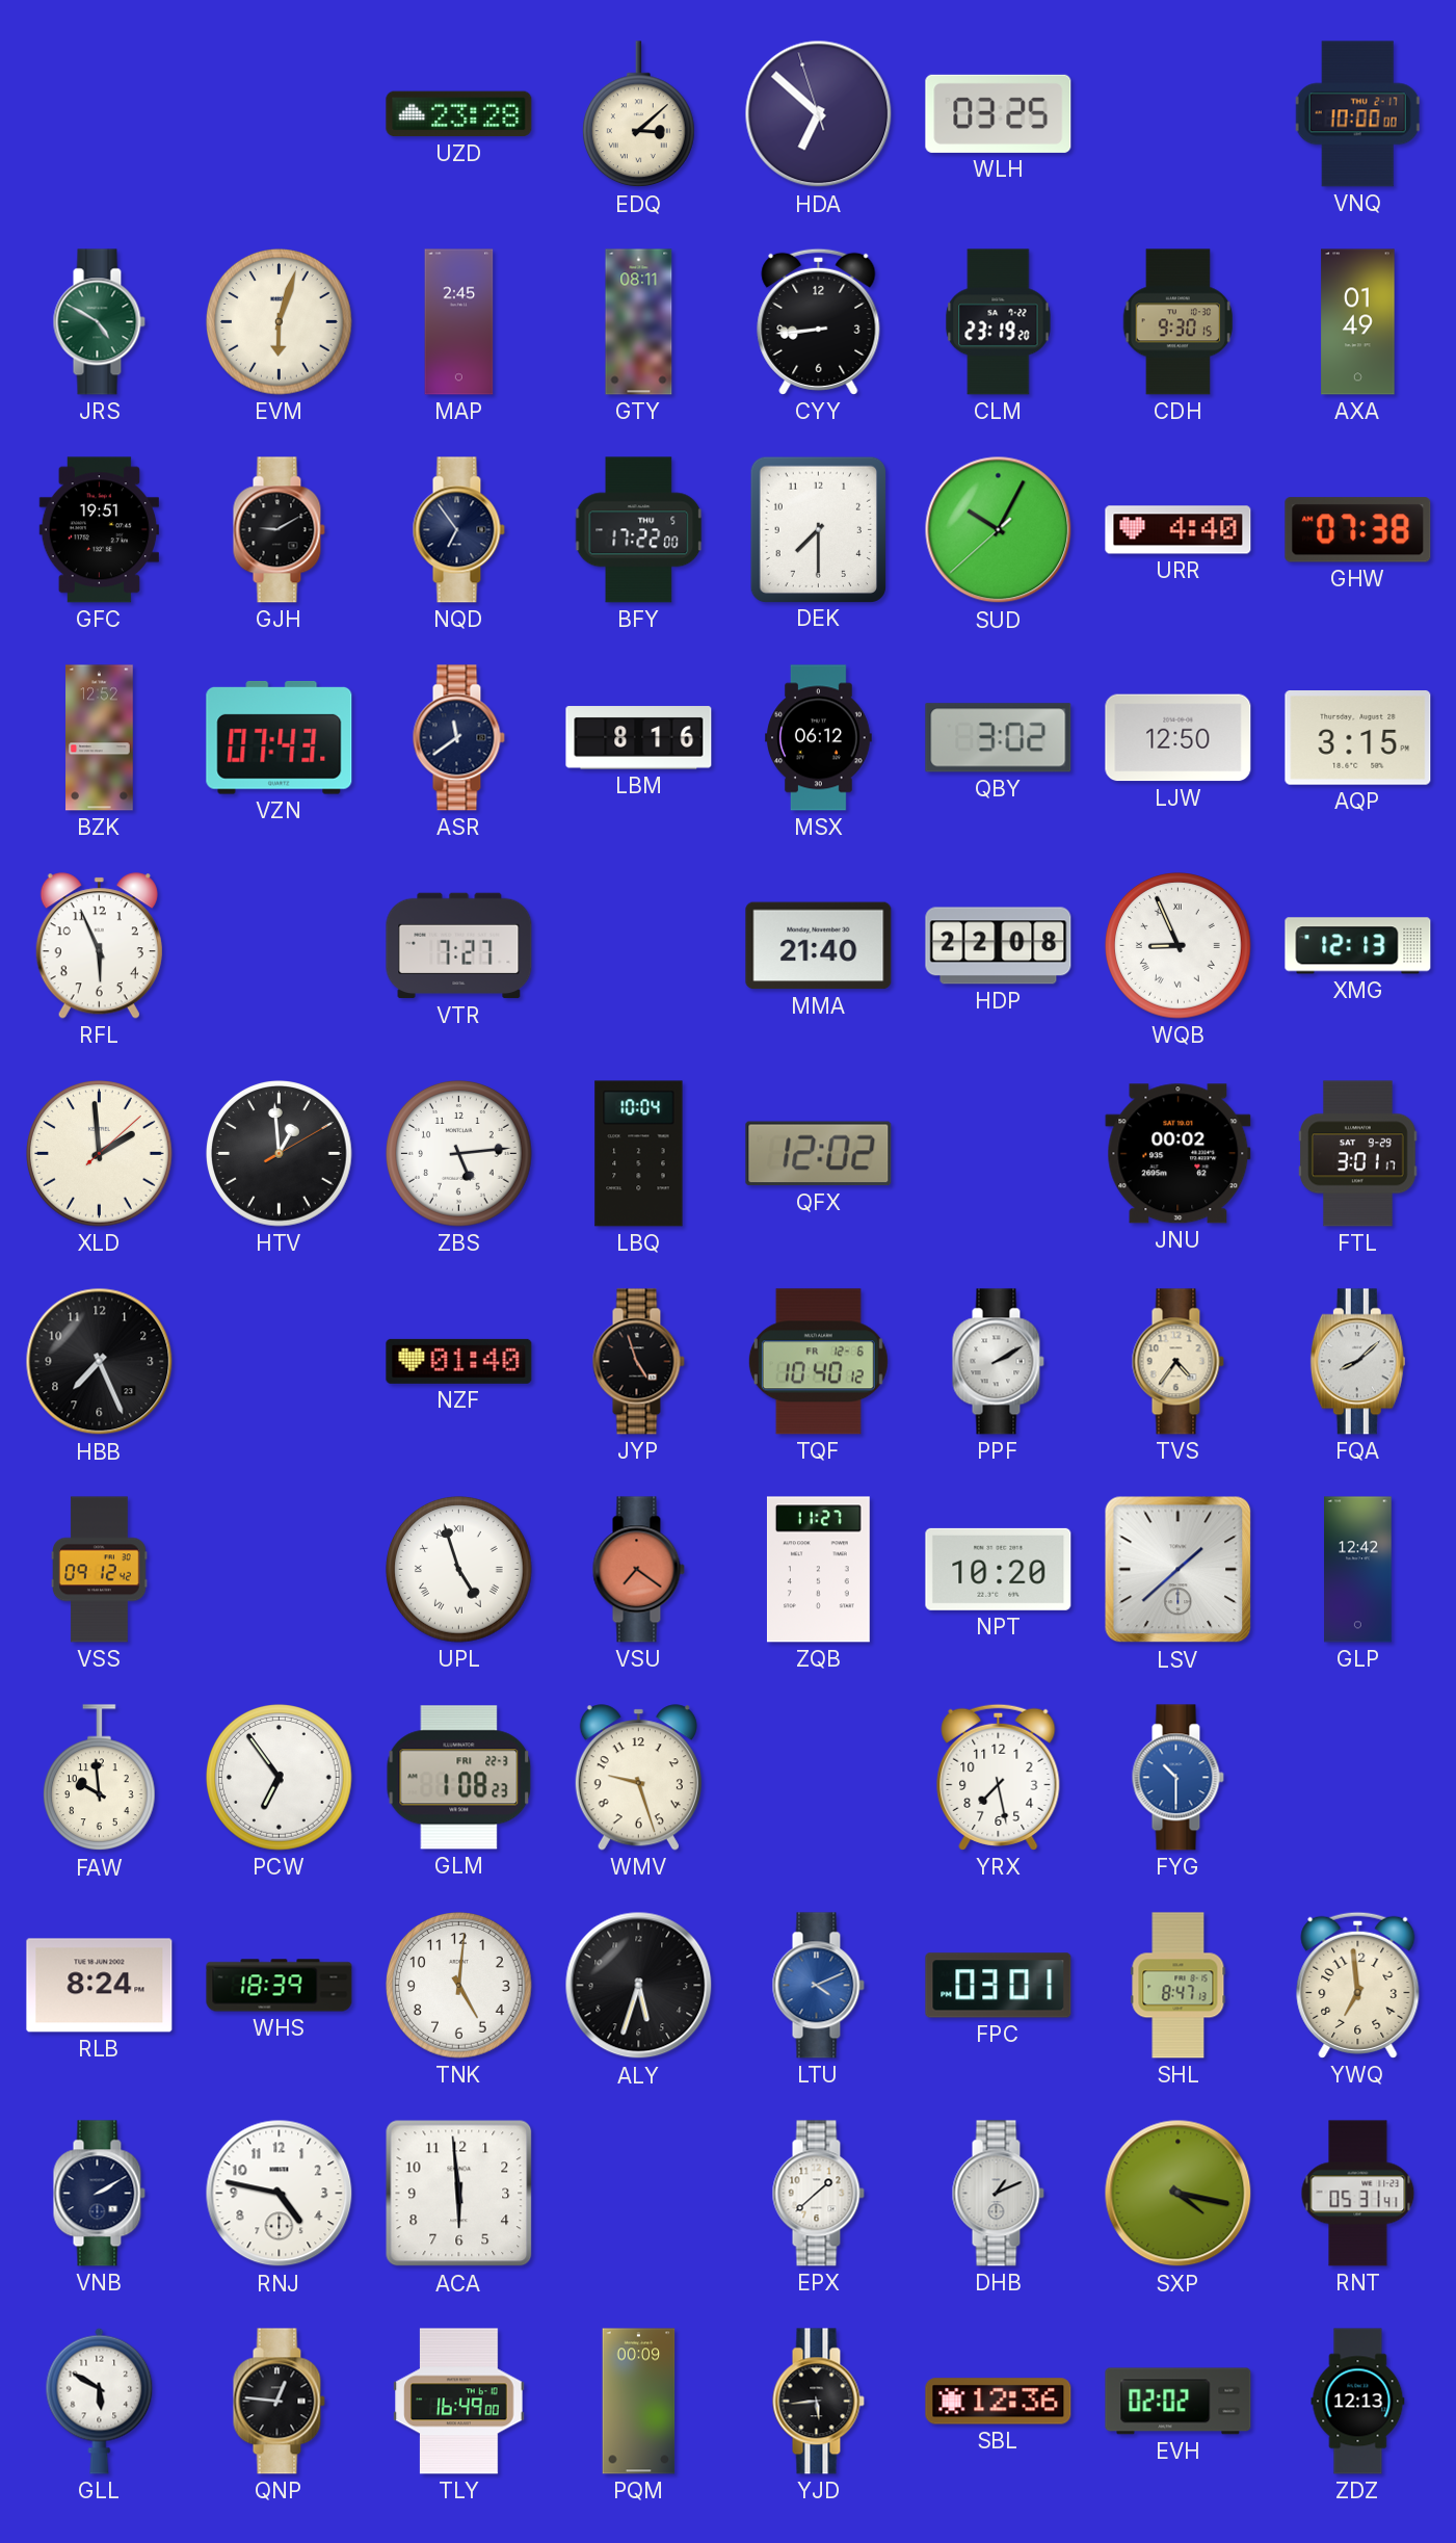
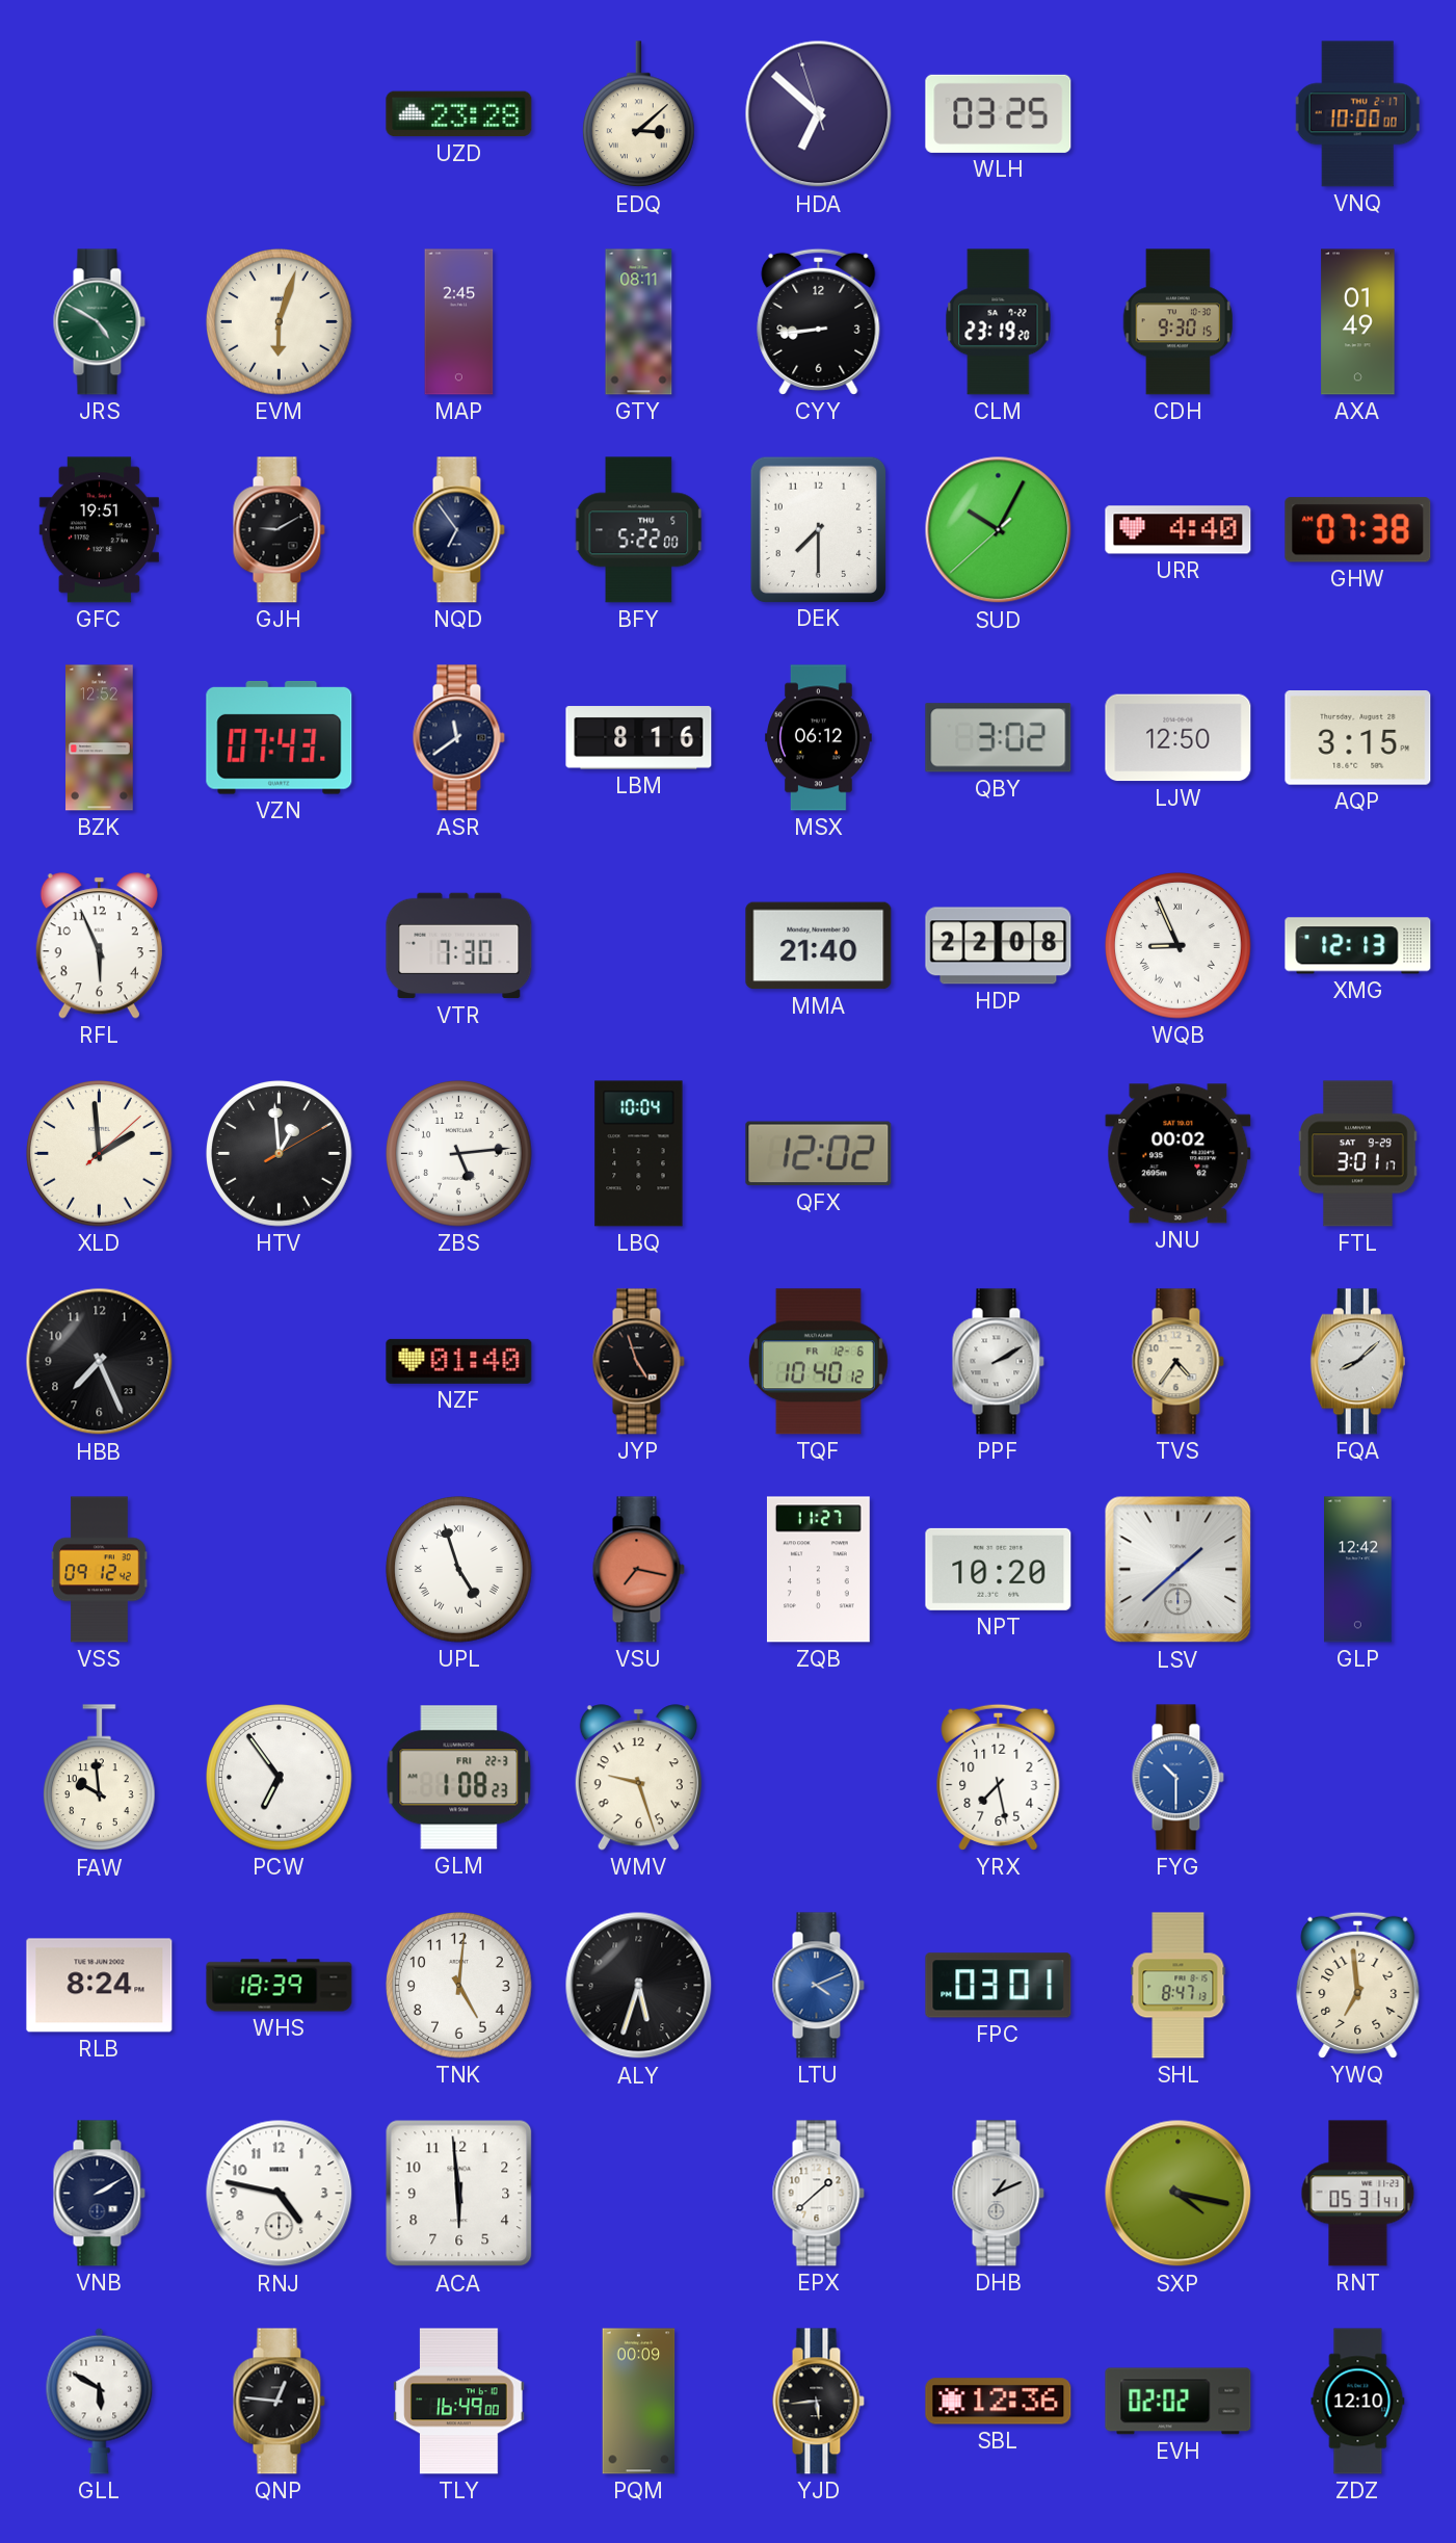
BFY: 17:22 -> 5:22
VTR: 7:27 -> 7:30
VSU: 7:21 -> 7:17
ZDZ: 12:13 -> 12:10
